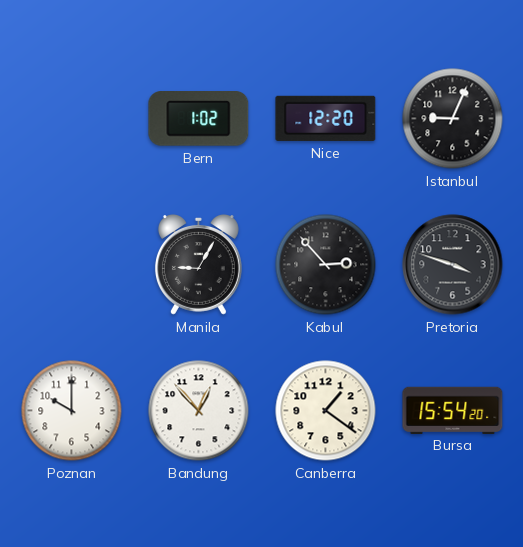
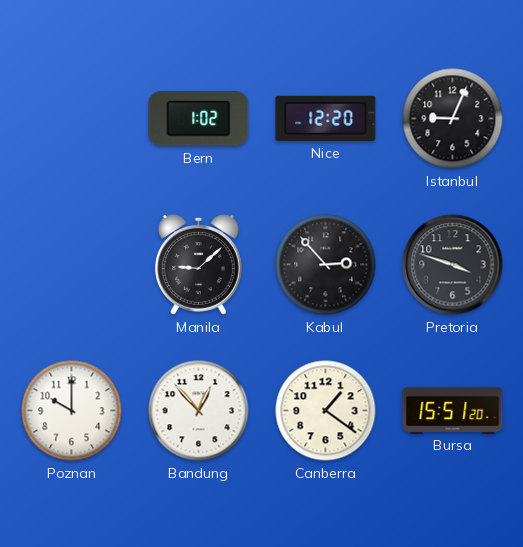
Manila: 9:05 -> 9:08
Bursa: 15:54 -> 15:51
